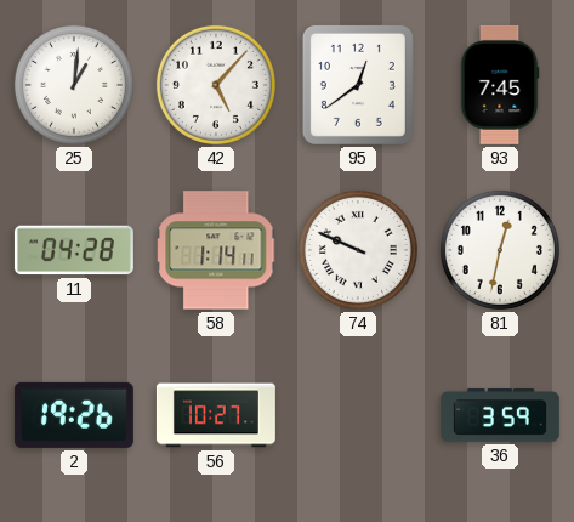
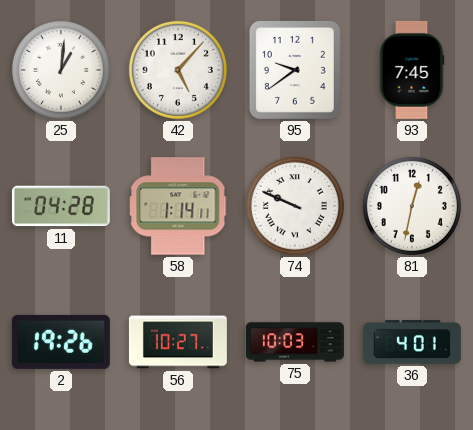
95: 12:39 -> 9:39
75: none -> 10:03
36: 3:59 -> 4:01
